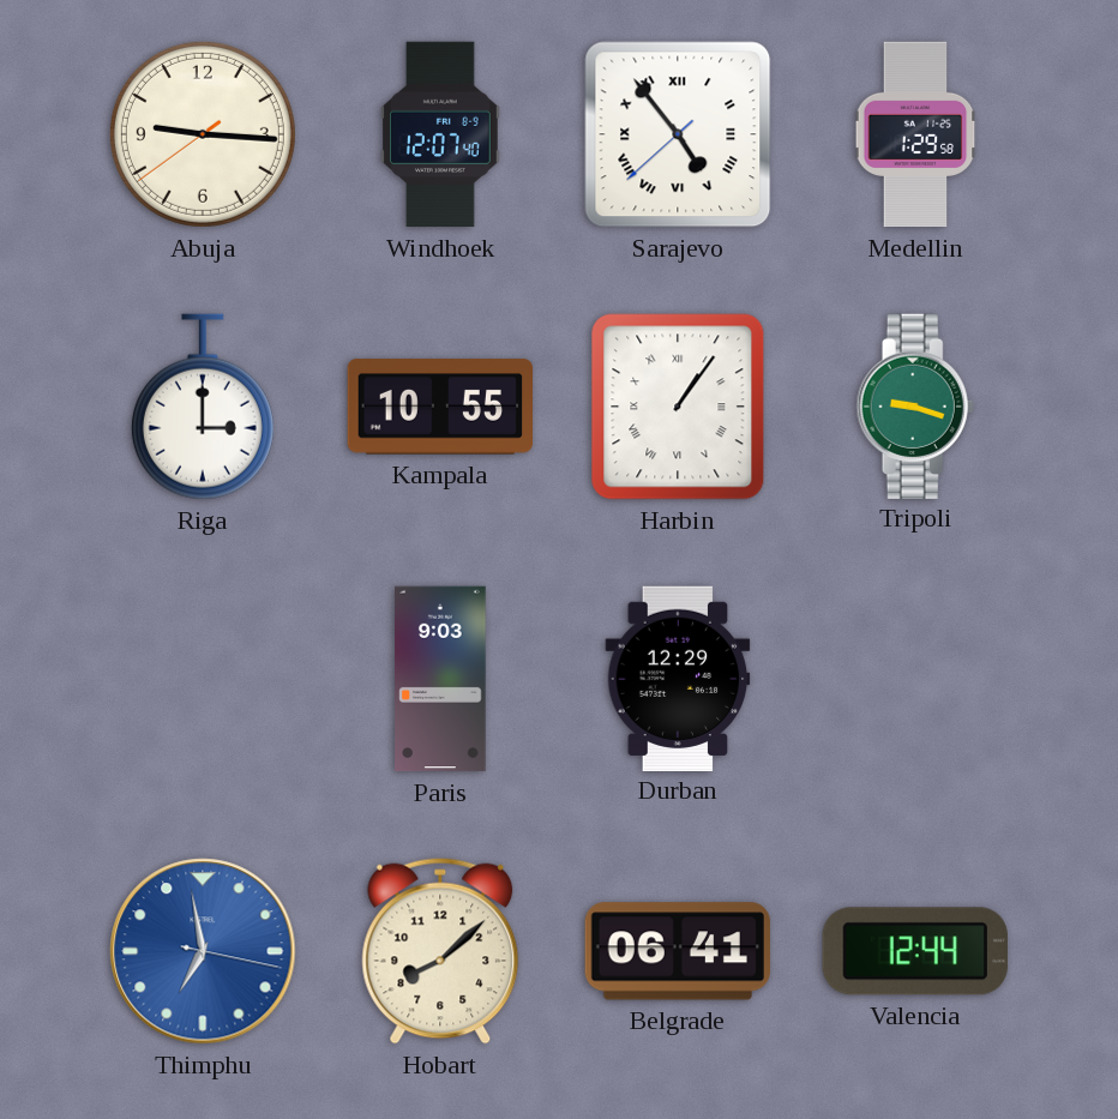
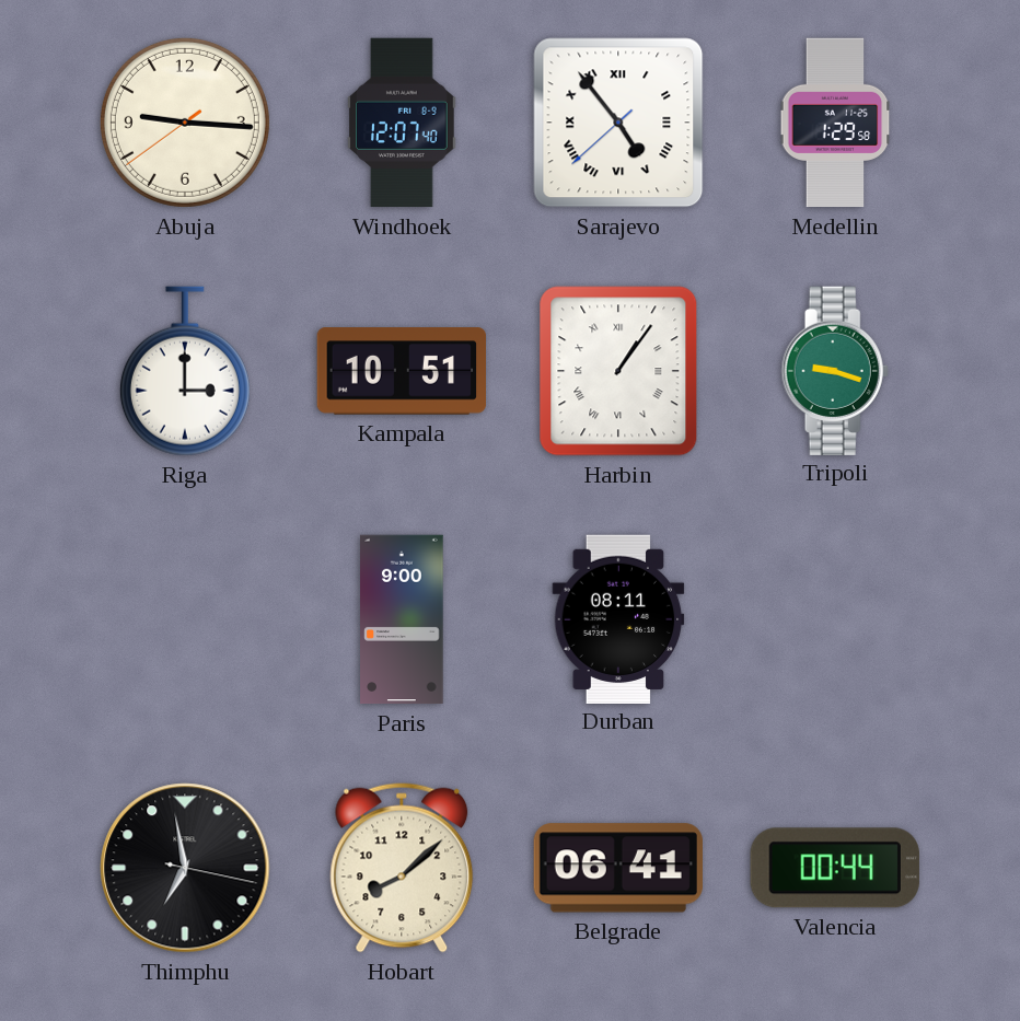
Kampala: 10:55 -> 10:51
Paris: 9:03 -> 9:00
Durban: 12:29 -> 08:11
Thimphu dial: blue -> black
Valencia: 12:44 -> 00:44
